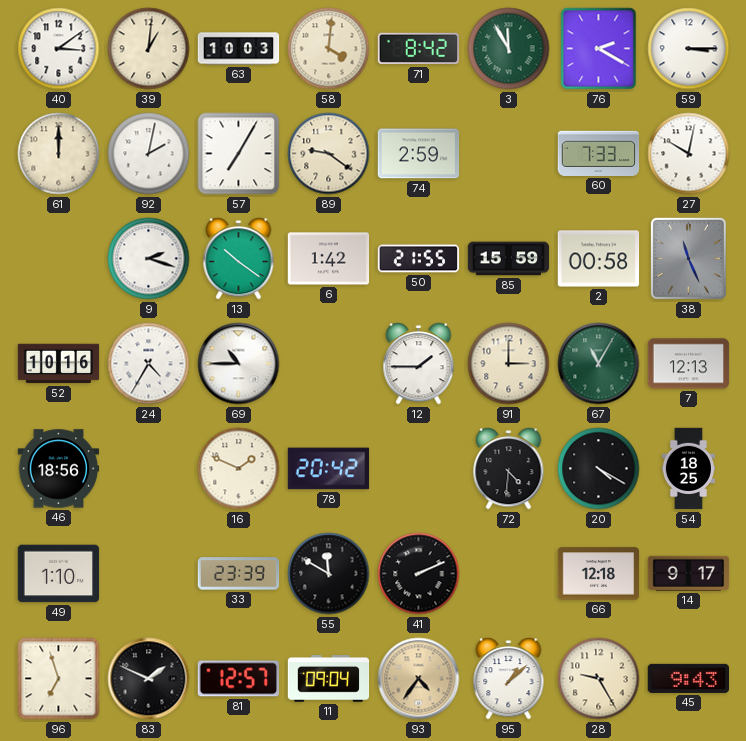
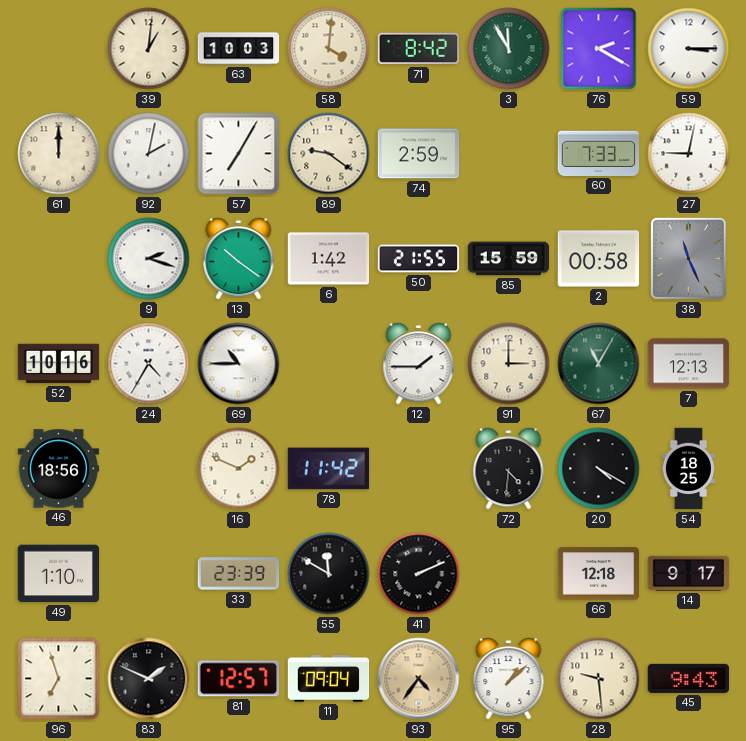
40: 3:09 -> none
27: 10:02 -> 9:02
78: 20:42 -> 11:42
28: 9:25 -> 9:29
